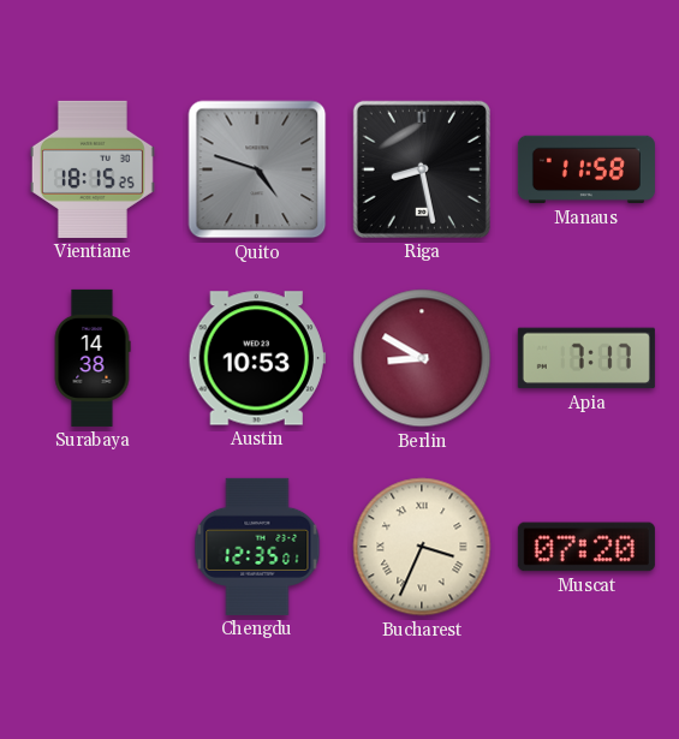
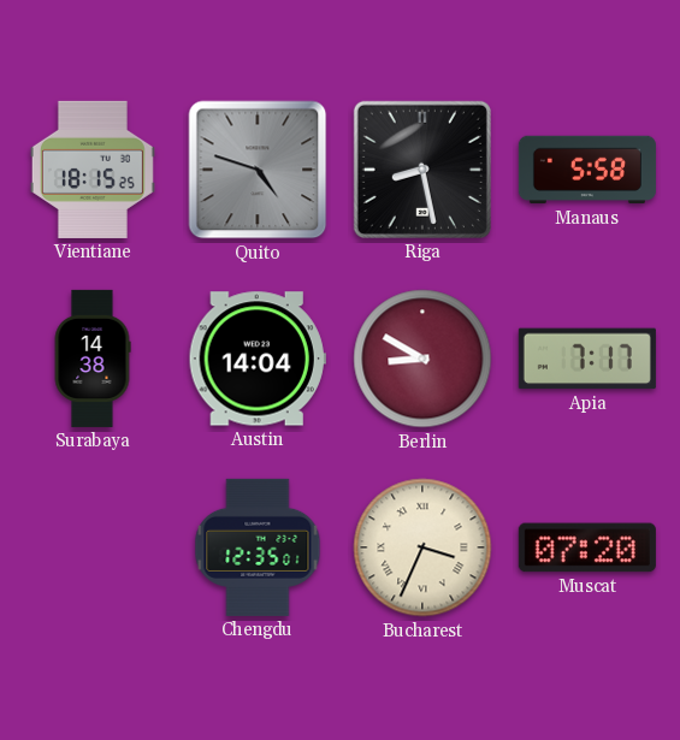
Manaus: 11:58 -> 5:58
Austin: 10:53 -> 14:04
